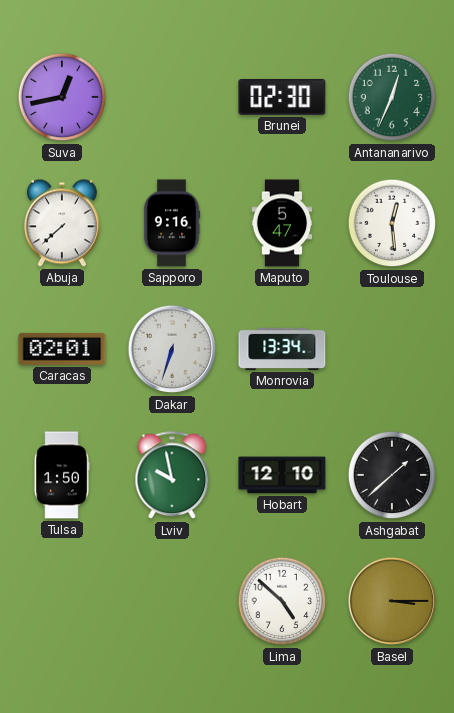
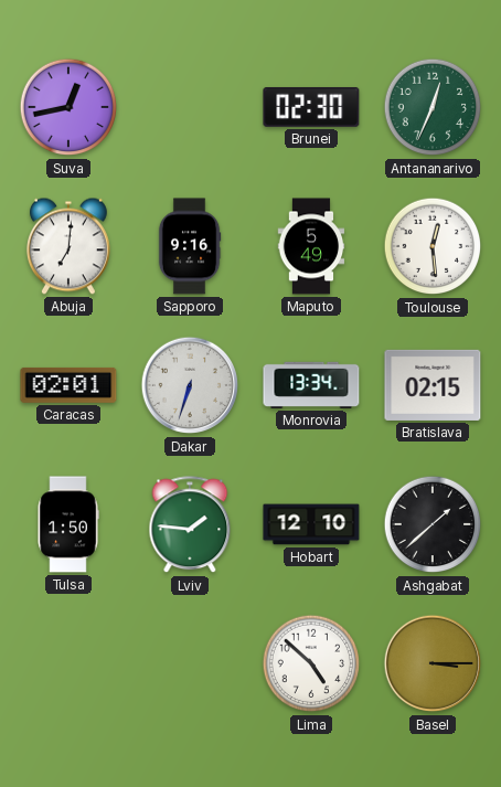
Abuja: 7:38 -> 7:01
Maputo: 5:47 -> 5:49
Bratislava: none -> 02:15
Lviv: 9:58 -> 1:46
